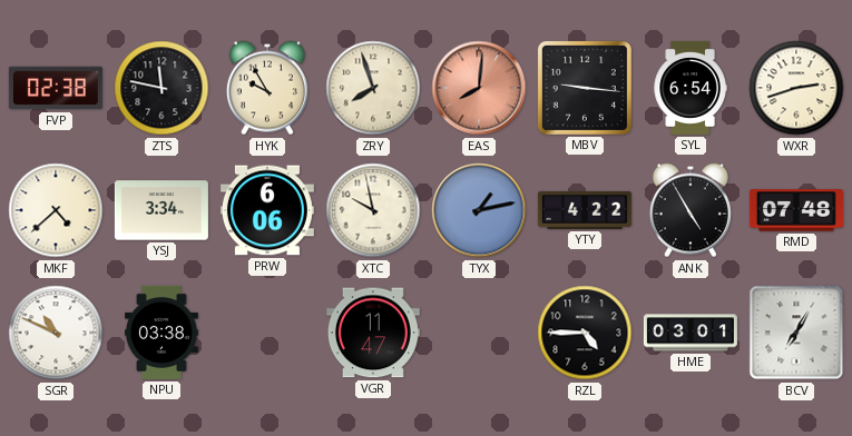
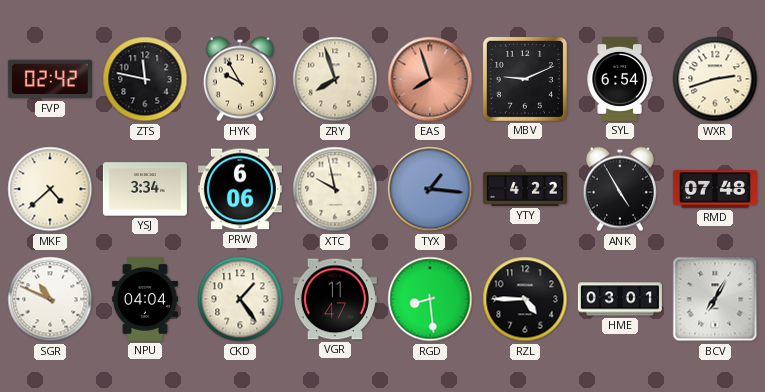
FVP: 02:38 -> 02:42
EAS: 8:01 -> 7:57
MBV: 9:16 -> 9:11
TYX: 1:13 -> 1:16
NPU: 03:38 -> 04:04
CKD: none -> 1:24
RGD: none -> 8:29
